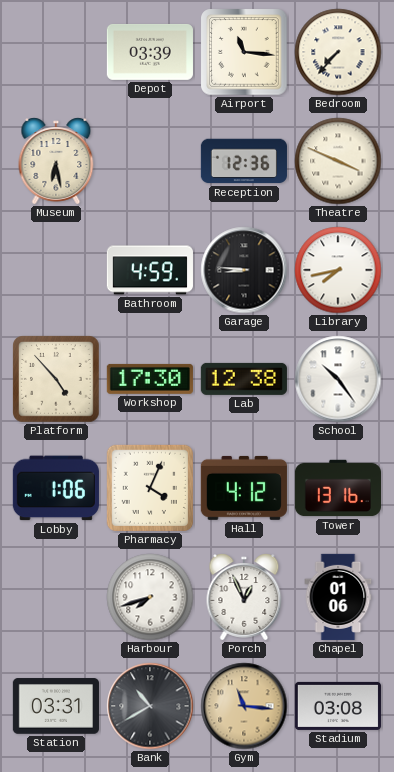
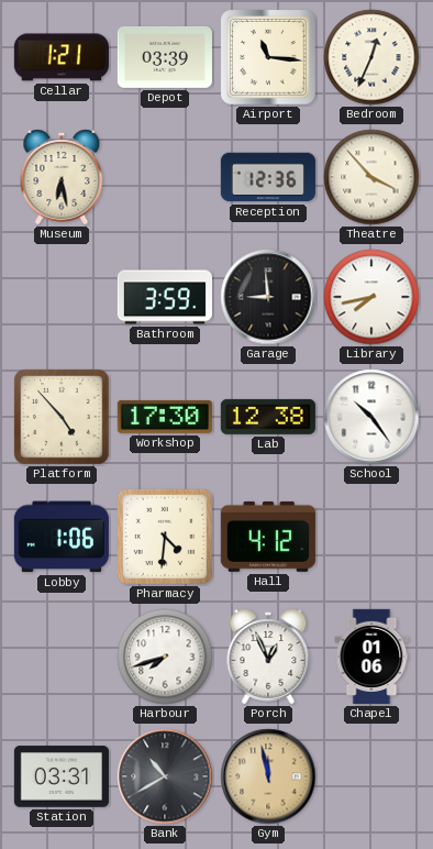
Cellar: none -> 1:21
Bedroom: 7:37 -> 12:34
Theatre: 3:49 -> 3:53
Bathroom: 4:59 -> 3:59
Garage: 8:46 -> 8:59
Pharmacy: 4:04 -> 4:31
Tower: 13:16 -> none
Gym: 11:16 -> 11:58
Stadium: 03:08 -> none
